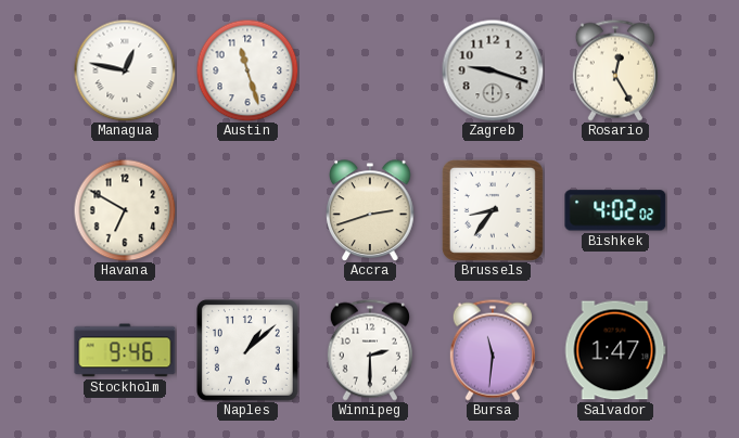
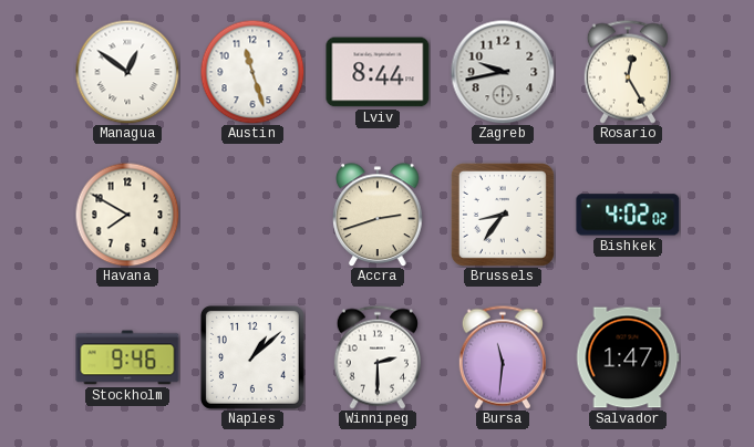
Managua: 12:47 -> 12:51
Lviv: none -> 8:44
Zagreb: 9:18 -> 9:43
Havana: 6:50 -> 7:50
